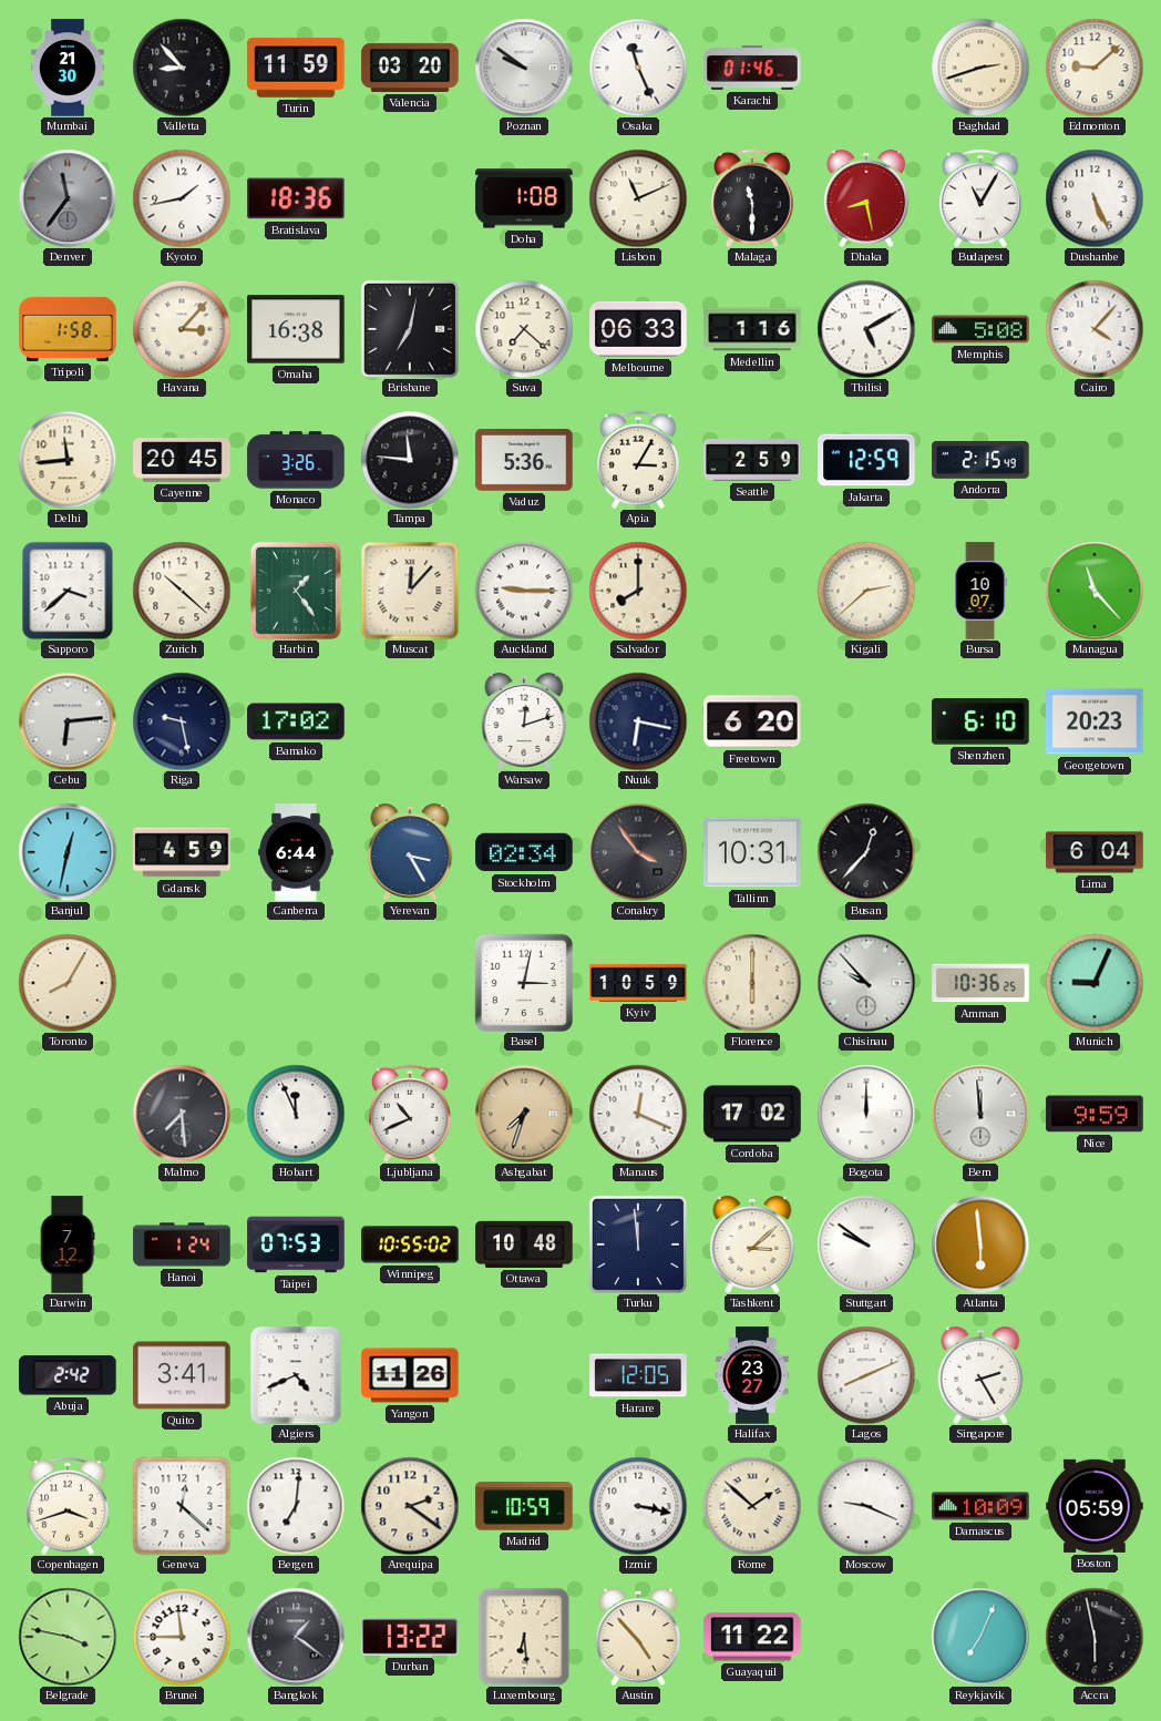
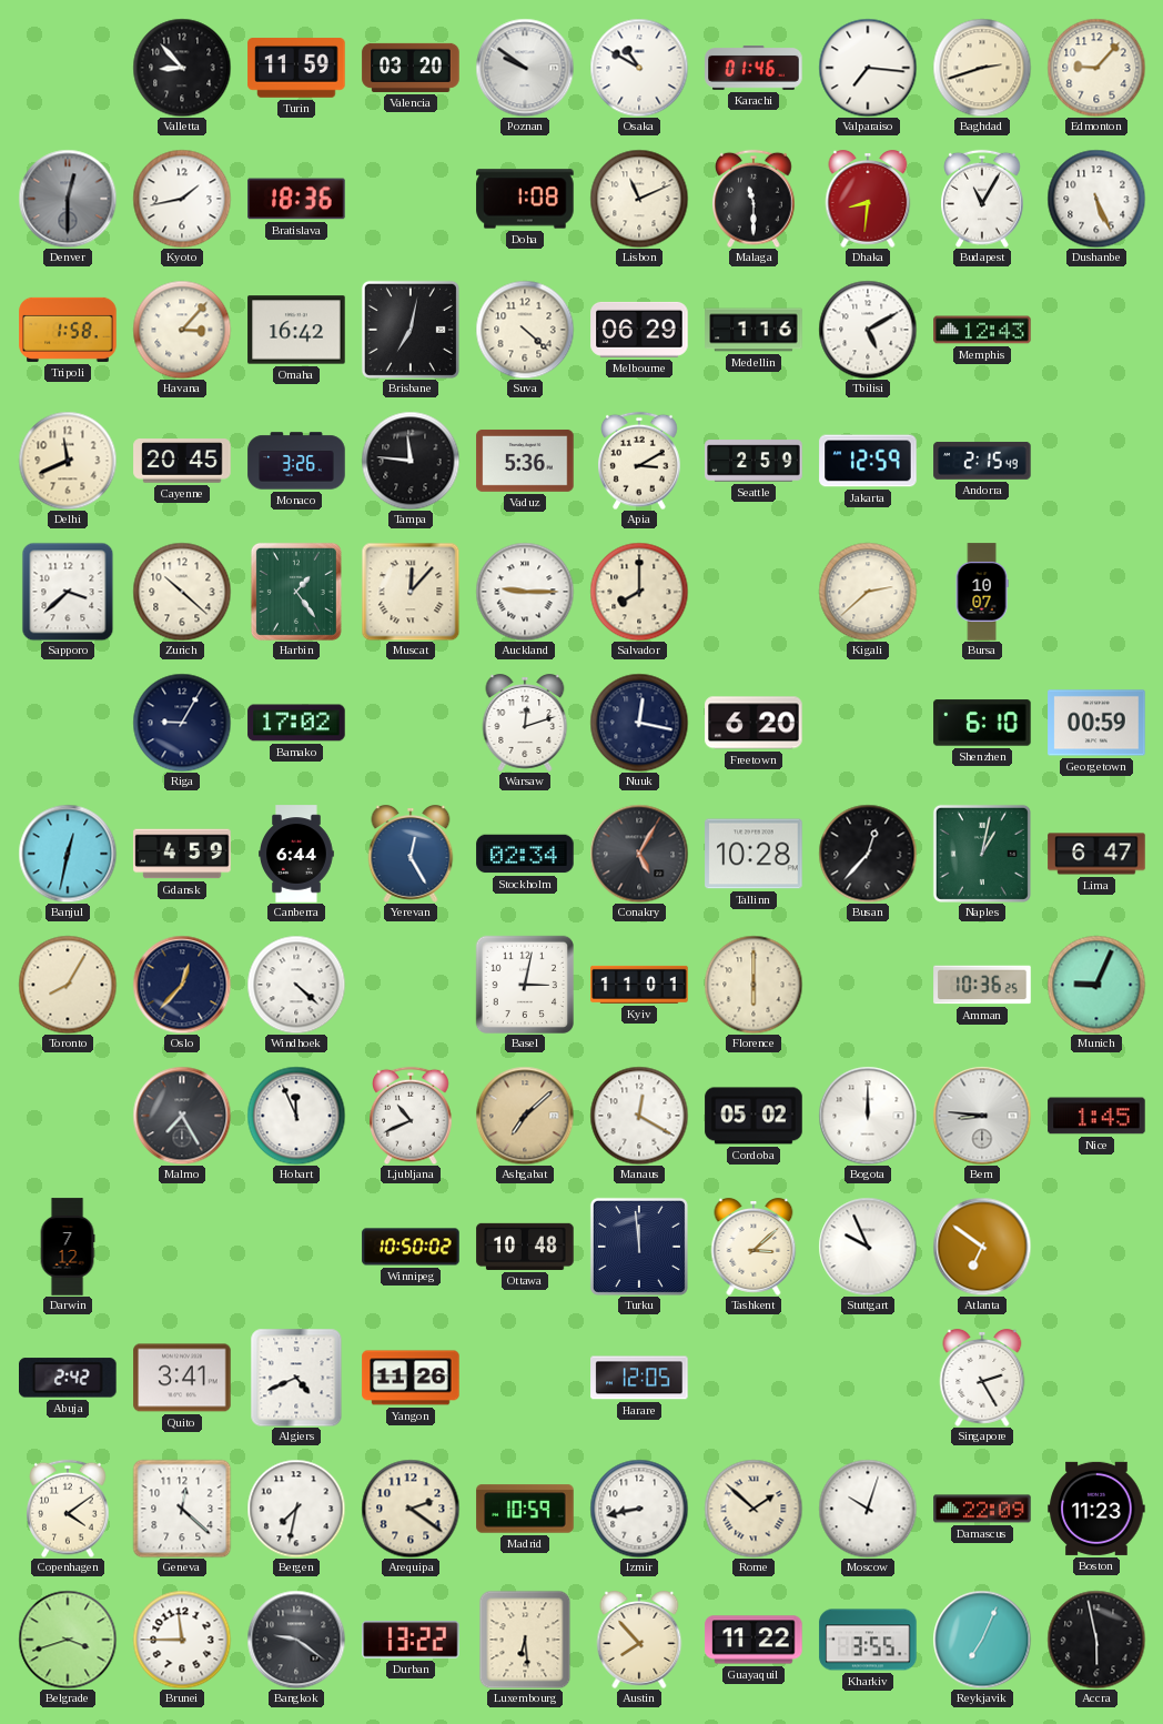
Mumbai: 21:30 -> none
Osaka: 11:26 -> 10:50
Valparaiso: none -> 7:16
Edmonton: 9:08 -> 9:07
Denver: 11:36 -> 12:30
Dhaka: 8:28 -> 8:31
Omaha: 16:38 -> 16:42
Suva: 7:22 -> 4:22
Melbourne: 06:33 -> 06:29
Memphis: 5:08 -> 12:43
Cairo: 4:07 -> none
Delhi: 11:44 -> 11:41
Apia: 3:05 -> 3:10
Managua: 11:23 -> none
Cebu: 6:14 -> none
Riga: 9:28 -> 9:05
Nuuk: 6:17 -> 12:17
Georgetown: 20:23 -> 00:59
Yerevan: 3:25 -> 12:25
Conakry: 3:54 -> 5:05
Tallinn: 10:31 -> 10:28
Naples: none -> 1:02
Lima: 6:04 -> 6:47
Oslo: none -> 12:37
Windhoek: none -> 4:22
Kyiv: 10:59 -> 11:01
Chisinau: 9:53 -> none
Malmo: 7:29 -> 7:25
Ashgabat: 7:33 -> 7:08
Manaus: 12:19 -> 12:20
Cordoba: 17:02 -> 05:02
Bern: 11:59 -> 8:46
Nice: 9:59 -> 1:45
Hanoi: 1:24 -> none
Taipei: 07:53 -> none
Winnipeg: 10:55 -> 10:50
Stuttgart: 9:51 -> 9:56
Atlanta: 5:59 -> 6:51
Halifax: 23:27 -> none
Lagos: 8:11 -> none
Copenhagen: 3:42 -> 4:09
Bergen: 7:01 -> 7:32
Izmir: 3:17 -> 8:43
Moscow: 9:19 -> 10:03
Damascus: 10:09 -> 22:09
Boston: 05:59 -> 11:23
Belgrade: 3:47 -> 3:42
Bangkok: 1:21 -> 9:21
Austin: 4:53 -> 7:53
Kharkiv: none -> 3:55
